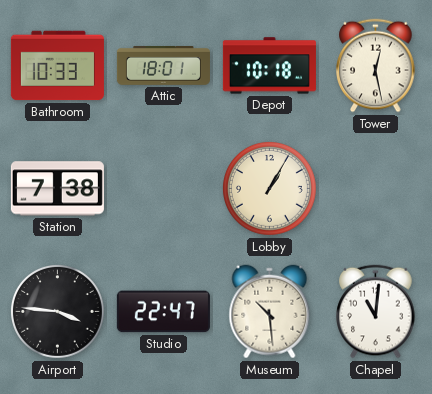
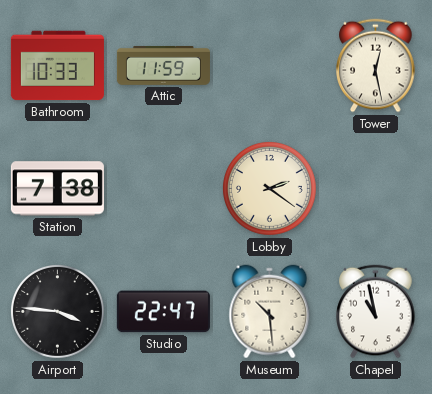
Attic: 18:01 -> 11:59
Depot: 10:18 -> none
Lobby: 1:05 -> 2:21
Chapel: 11:01 -> 10:58
